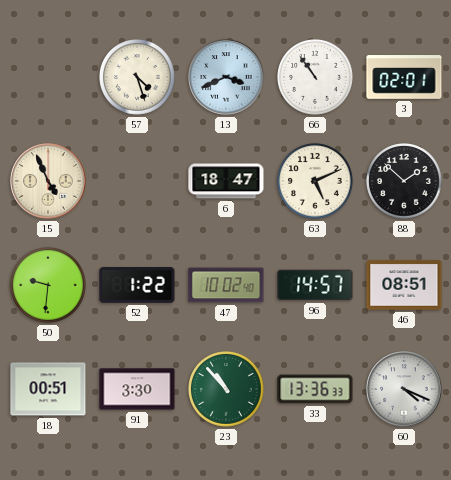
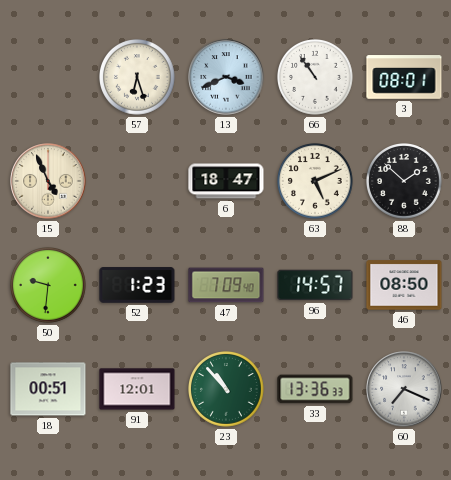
57: 4:27 -> 6:27
3: 02:01 -> 08:01
52: 1:22 -> 1:23
47: 10:02 -> 7:09
46: 08:51 -> 08:50
91: 3:30 -> 12:01
60: 4:19 -> 7:19
